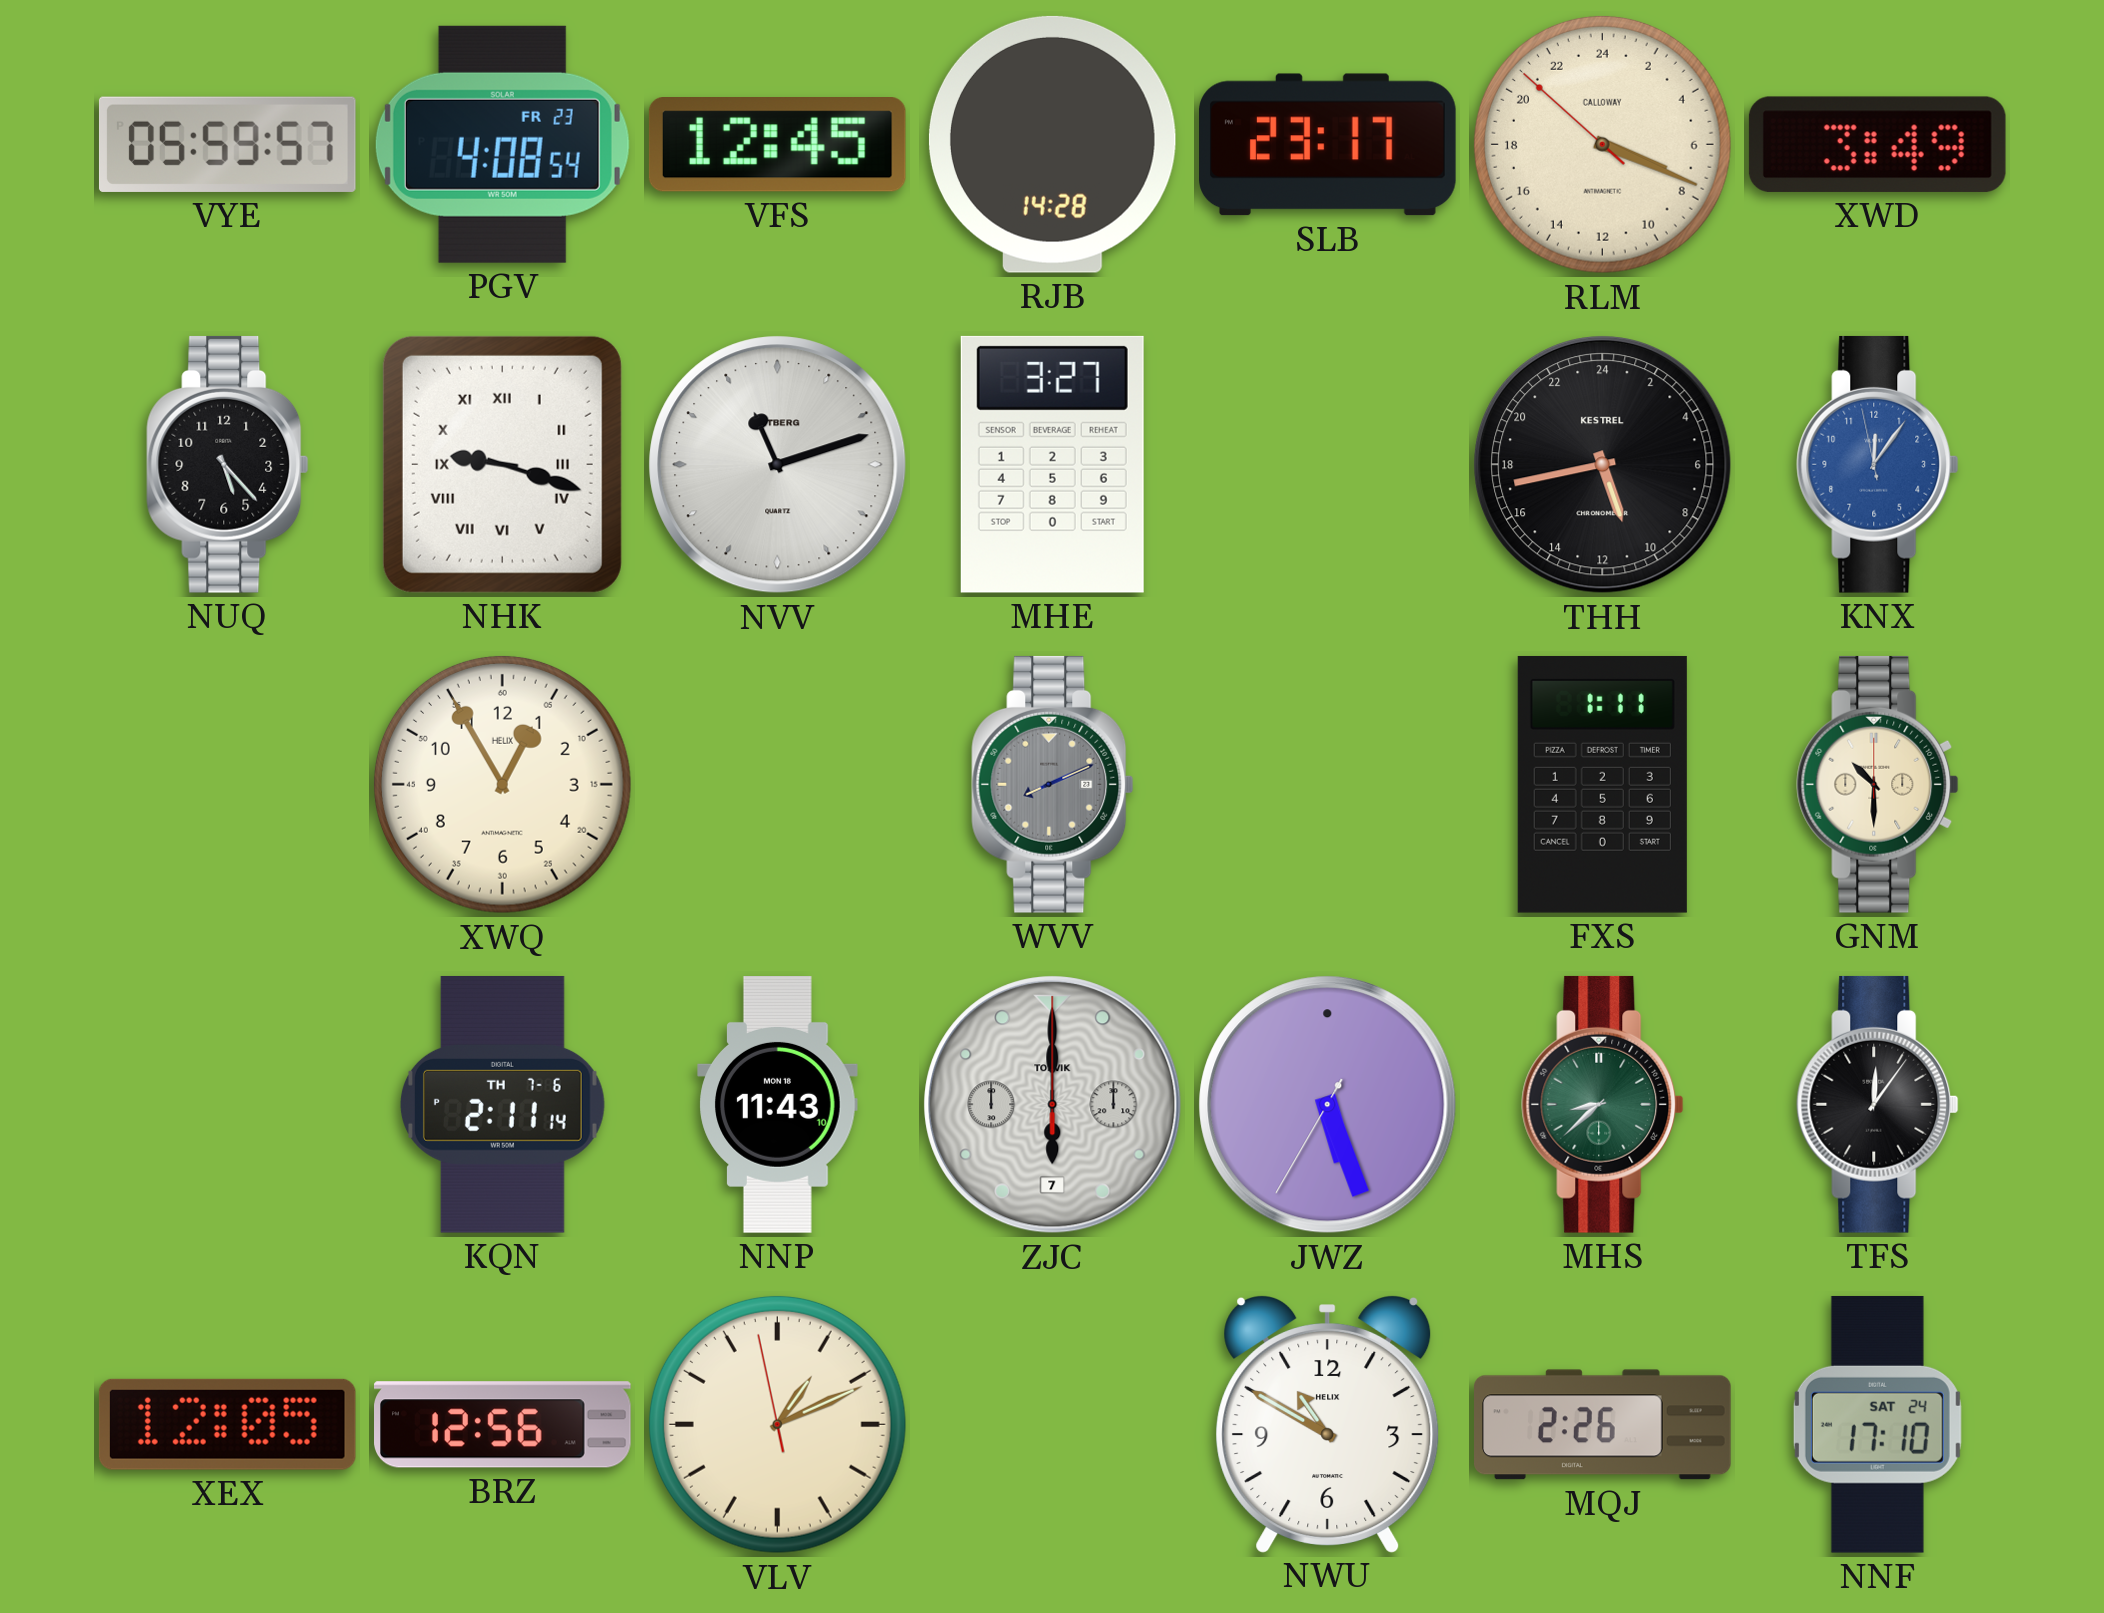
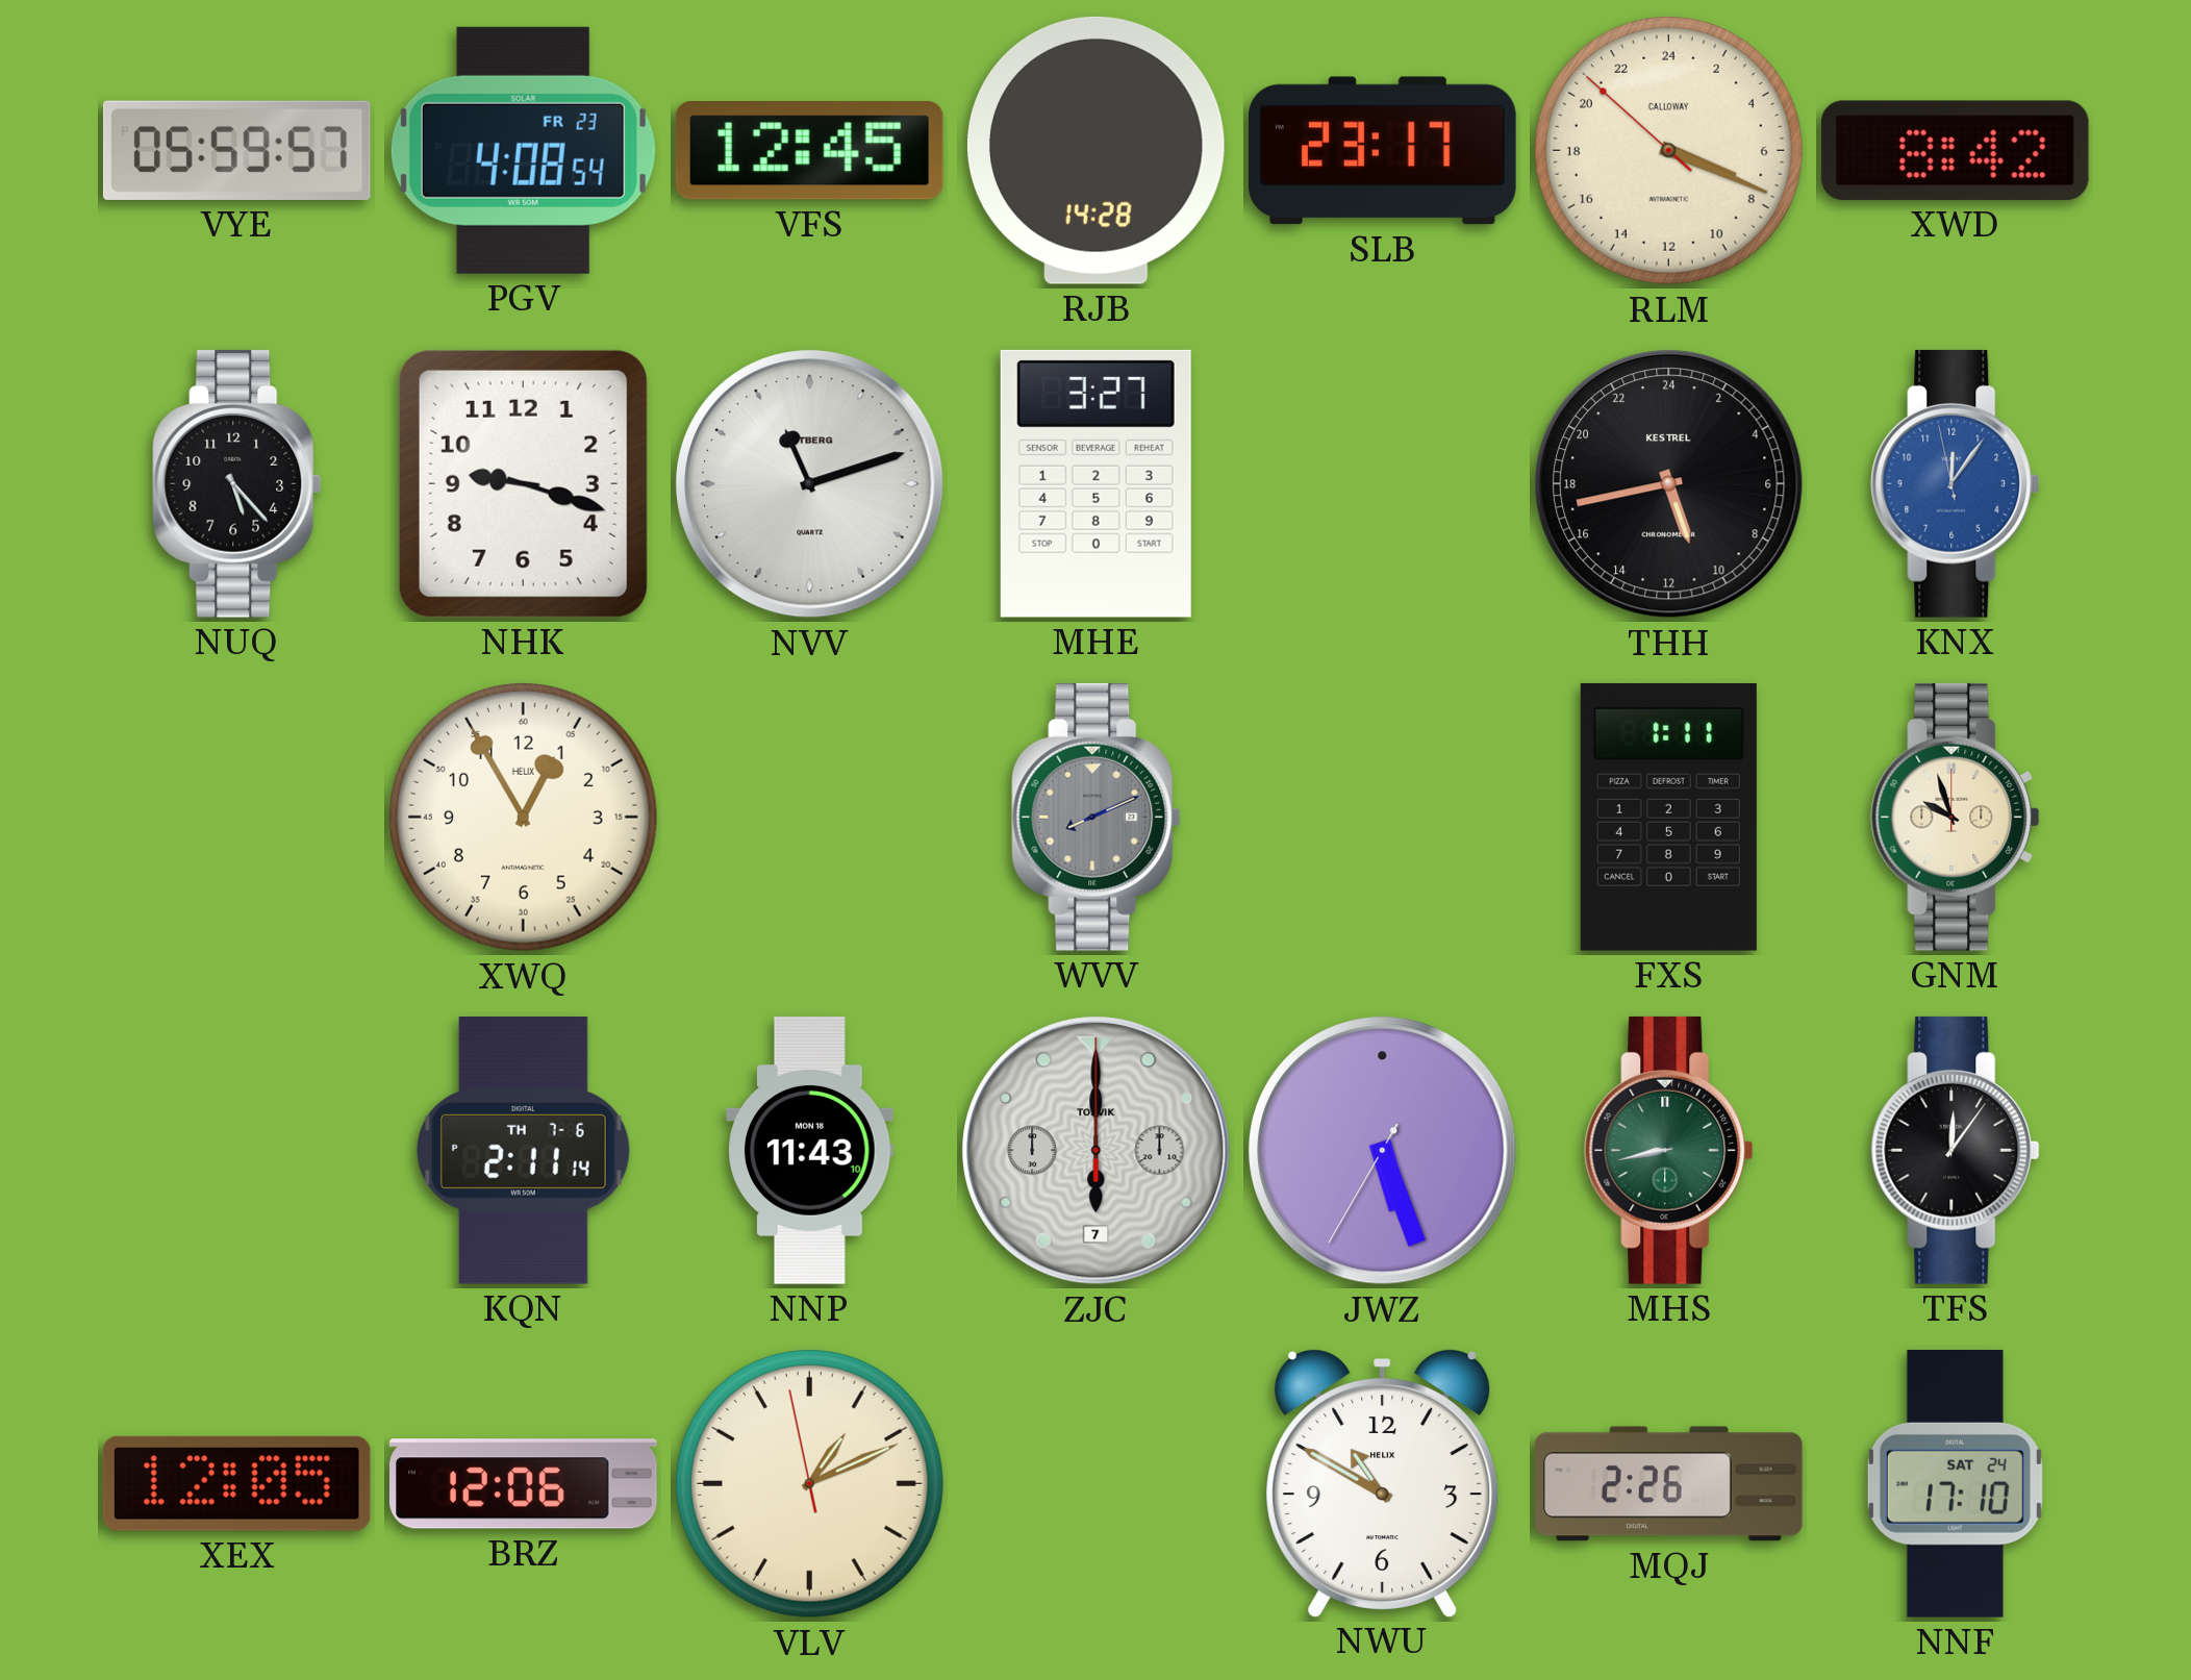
XWD: 3:49 -> 8:42
NHK numerals: Roman -> Arabic
GNM: 10:30 -> 9:57
MHS: 8:38 -> 8:43
BRZ: 12:56 -> 12:06
